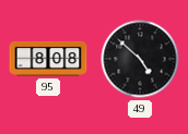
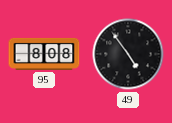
49: 4:52 -> 4:54
